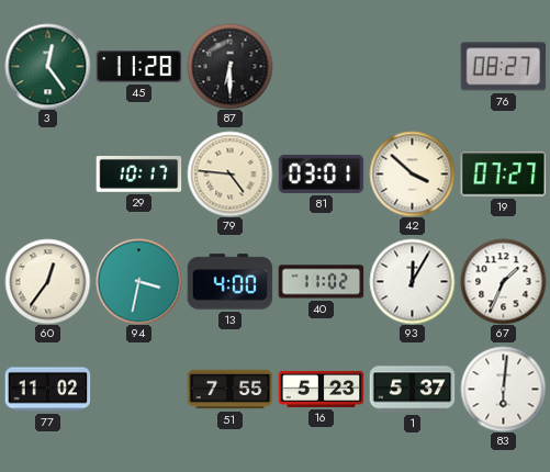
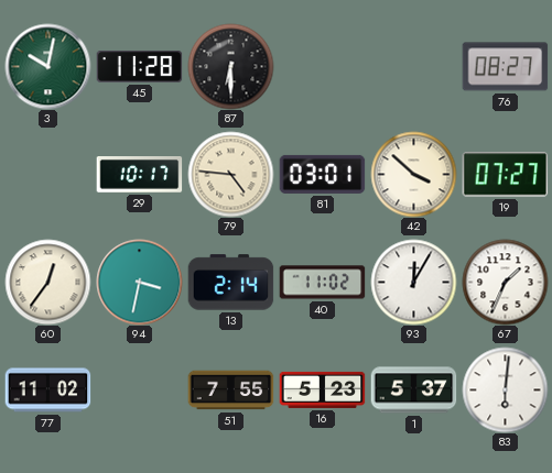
3: 12:24 -> 10:02
13: 4:00 -> 2:14
